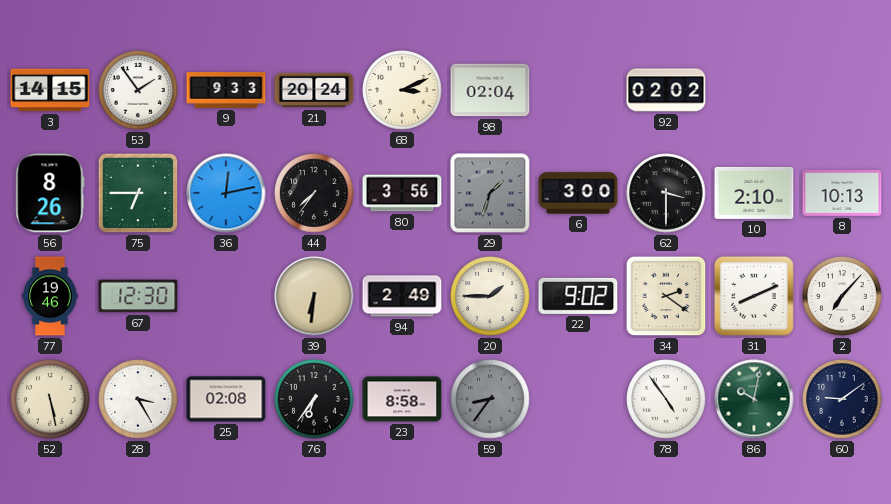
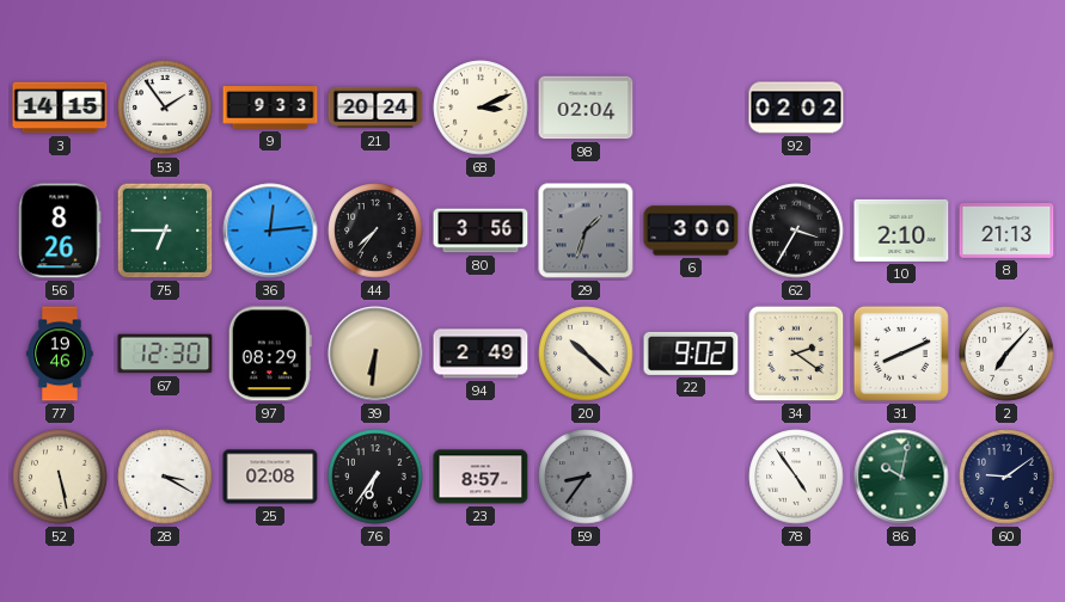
36: 12:13 -> 12:14
62: 3:30 -> 3:35
8: 10:13 -> 21:13
97: none -> 08:29
20: 1:45 -> 10:22
28: 3:25 -> 3:20
23: 8:58 -> 8:57
